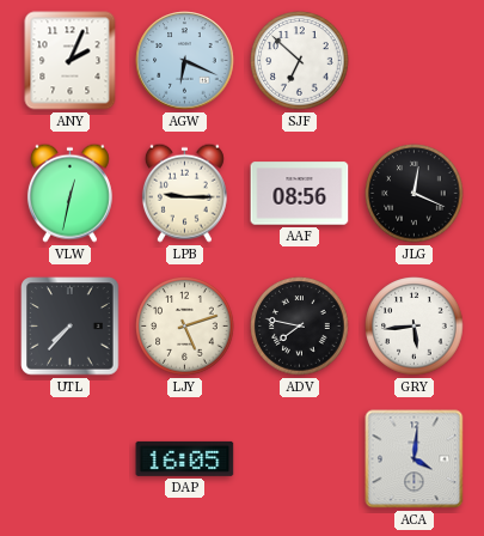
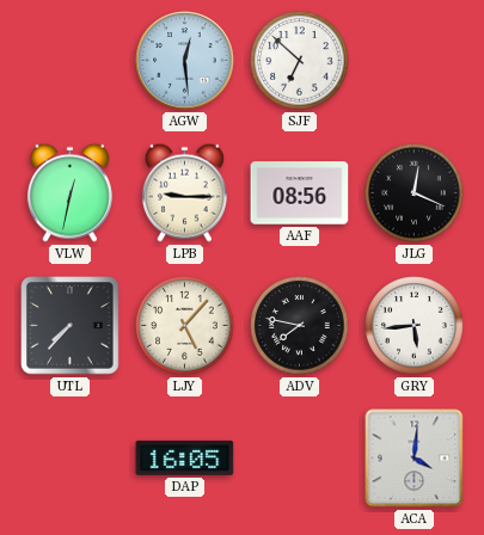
ANY: 2:04 -> none
AGW: 6:19 -> 12:29
LJY: 5:12 -> 5:07
